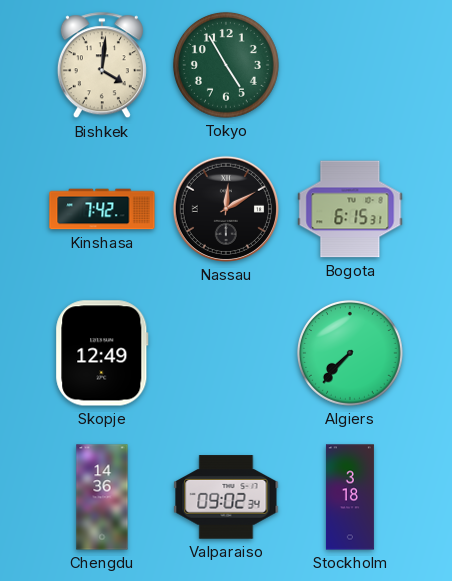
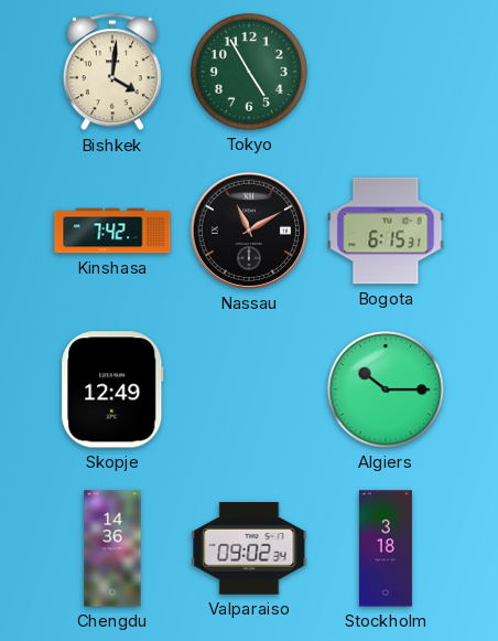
Nassau: 12:10 -> 11:10
Algiers: 7:37 -> 10:15
